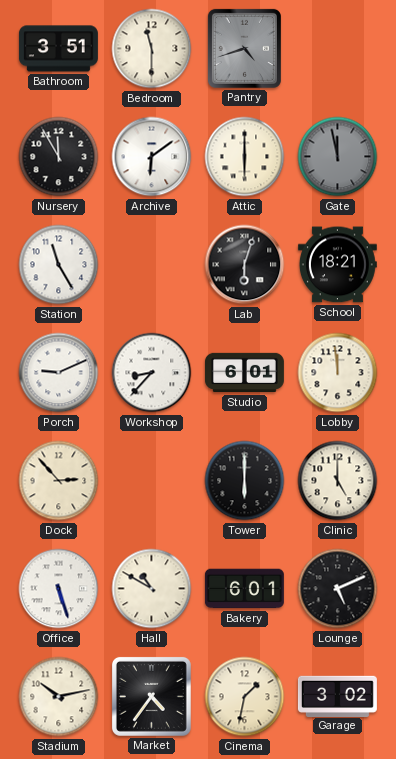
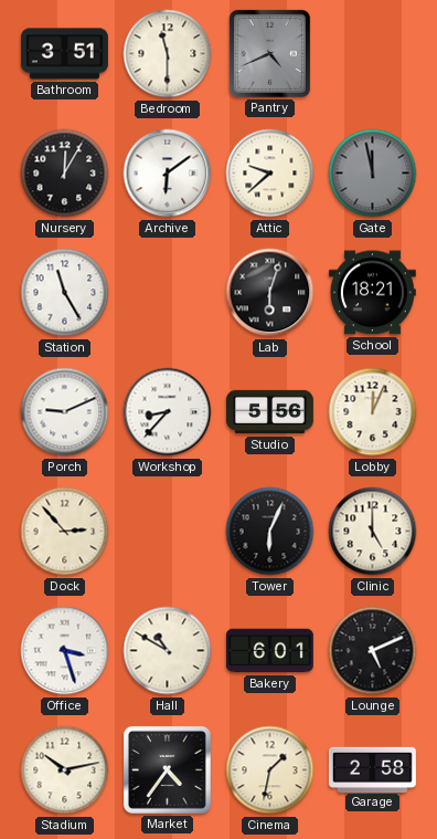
Pantry: 4:42 -> 4:41
Nursery: 11:55 -> 12:05
Attic: 6:00 -> 9:38
Studio: 6:01 -> 5:56
Lobby: 11:59 -> 12:04
Tower: 6:00 -> 6:04
Office: 5:27 -> 3:27
Garage: 3:02 -> 2:58
